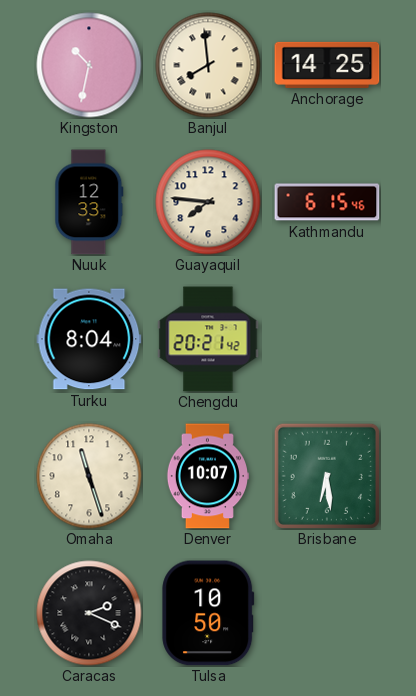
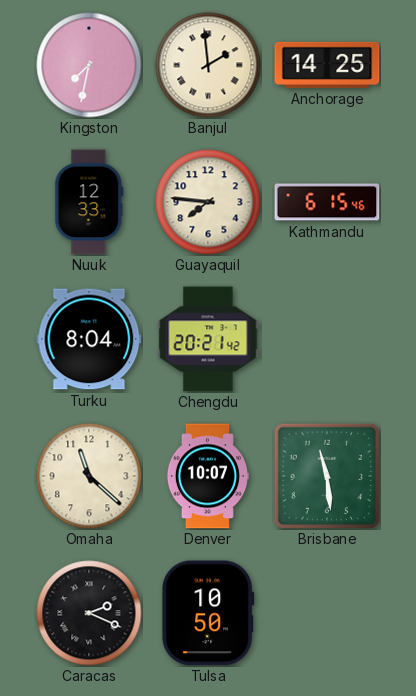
Kingston: 10:32 -> 7:32
Banjul: 7:59 -> 1:59
Omaha: 11:27 -> 11:22
Brisbane: 6:29 -> 11:29
